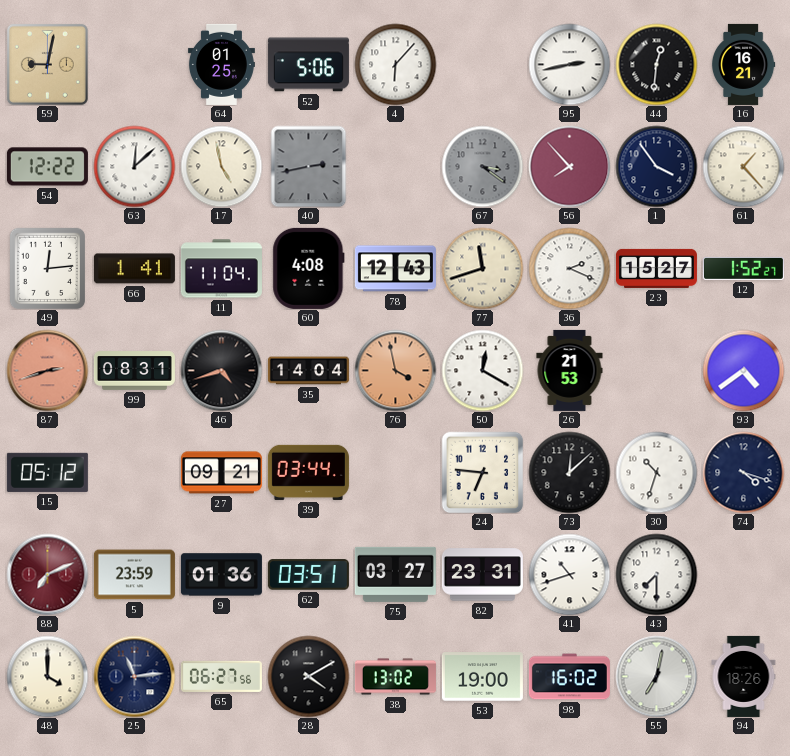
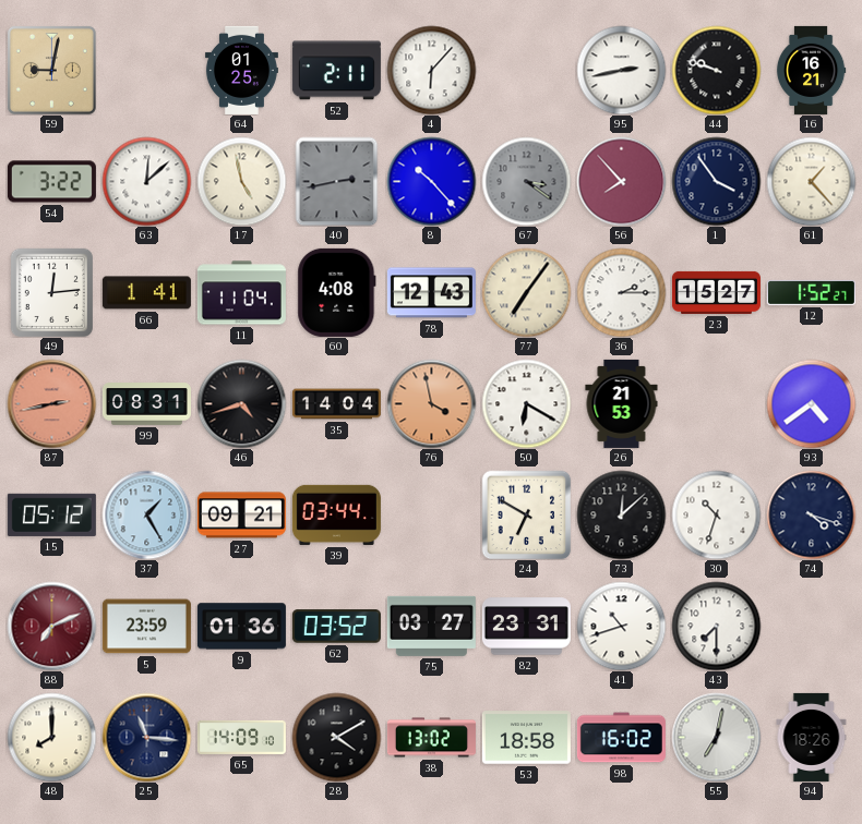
52: 5:06 -> 2:11
44: 12:31 -> 9:48
54: 12:22 -> 3:22
8: none -> 10:23
77: 11:42 -> 7:06
36: 2:19 -> 2:15
87: 2:42 -> 2:43
50: 12:20 -> 6:20
37: none -> 1:25
24: 6:46 -> 6:50
62: 03:51 -> 03:52
48: 4:00 -> 8:00
25: 11:14 -> 11:16
65: 06:27 -> 14:09
53: 19:00 -> 18:58
